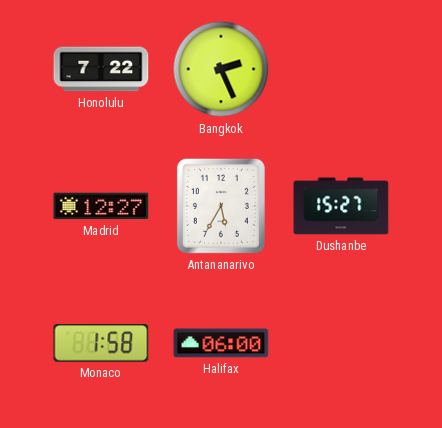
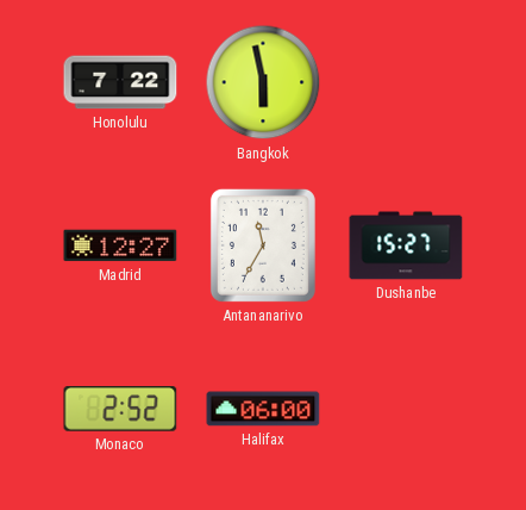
Bangkok: 2:26 -> 5:58
Antananarivo: 5:35 -> 11:35
Monaco: 1:58 -> 2:52
